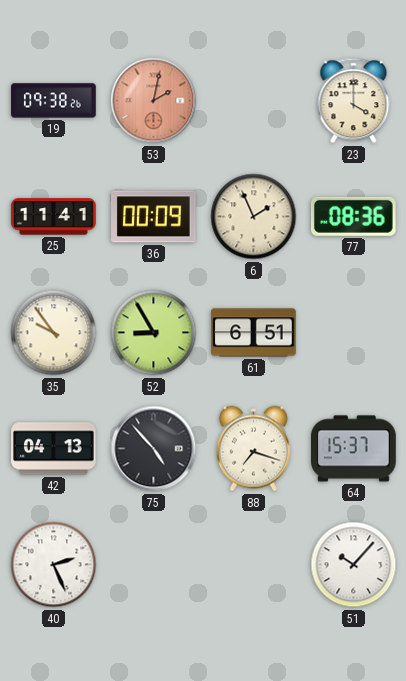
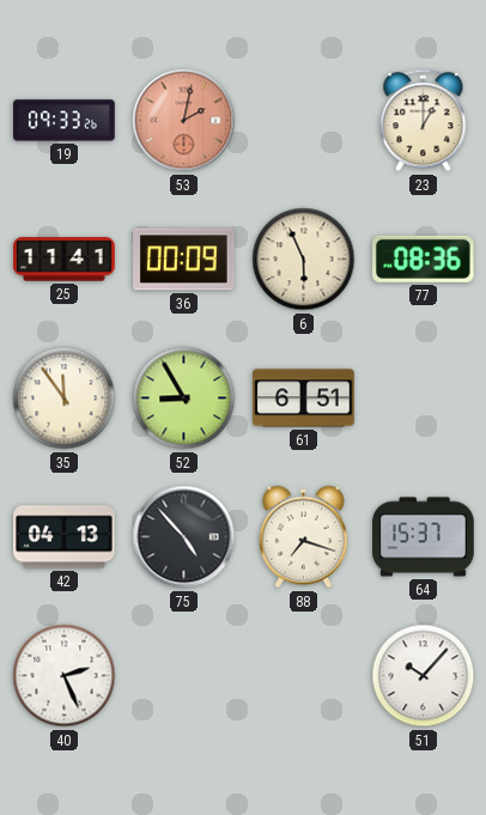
19: 09:38 -> 09:33
23: 4:00 -> 1:00
6: 1:56 -> 5:56
35: 9:54 -> 11:54
